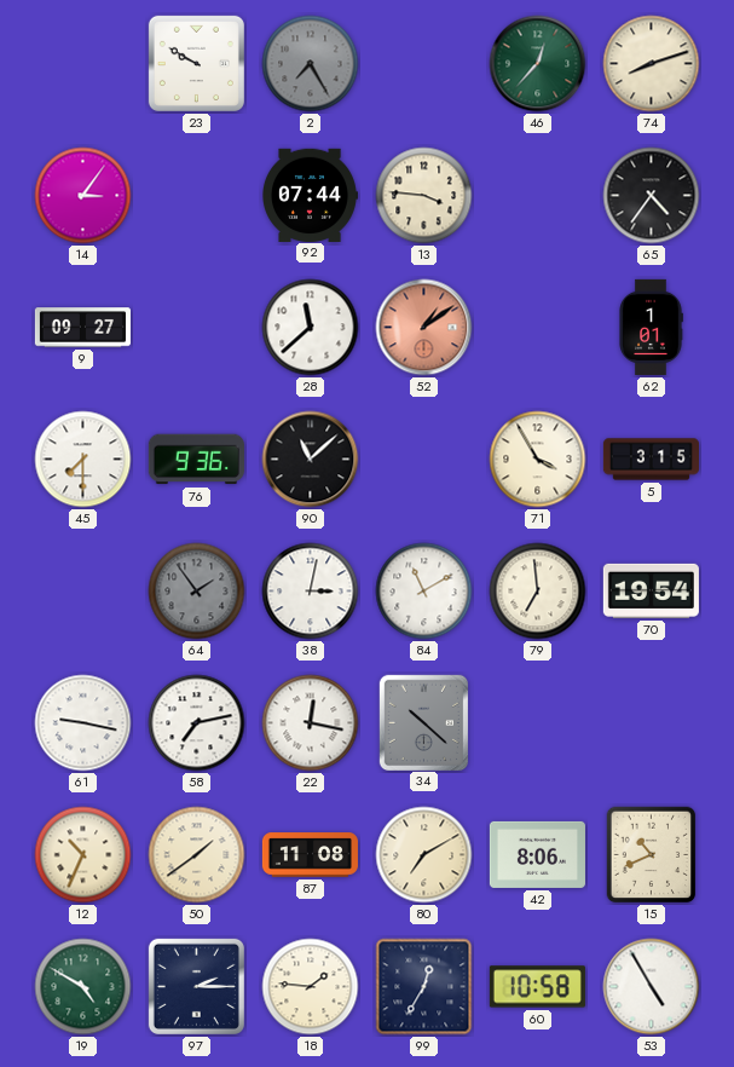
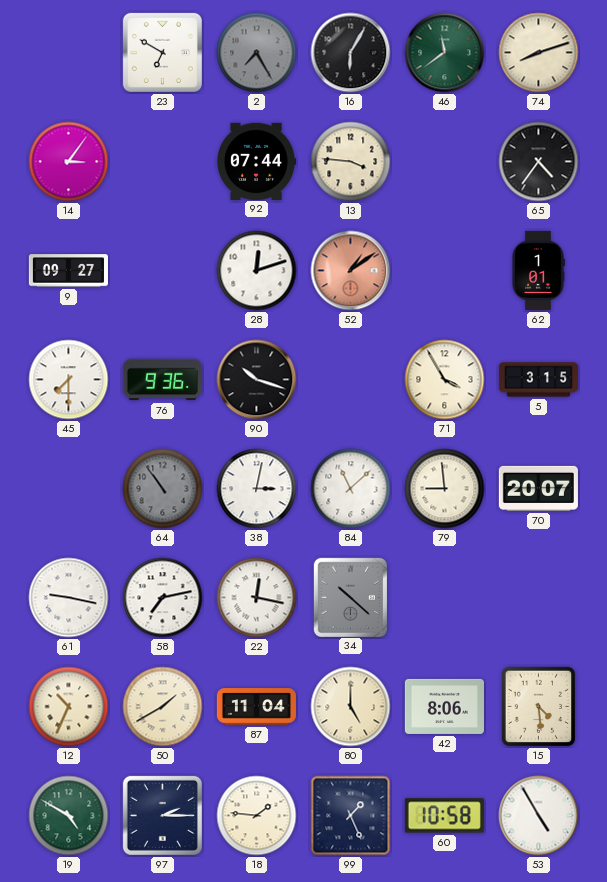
23: 9:50 -> 6:50
16: none -> 6:05
46: 12:37 -> 11:39
28: 11:38 -> 12:12
90: 11:08 -> 10:18
64: 1:54 -> 10:54
84: 11:10 -> 11:08
79: 6:59 -> 8:59
70: 19:54 -> 20:07
50: 1:39 -> 1:40
87: 11:08 -> 11:04
80: 7:10 -> 5:00
15: 10:41 -> 4:29
99: 12:35 -> 1:26
